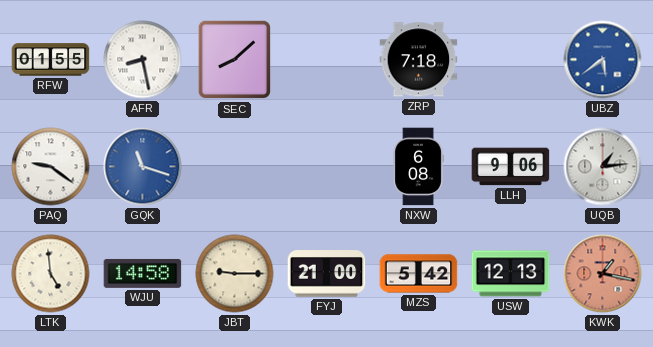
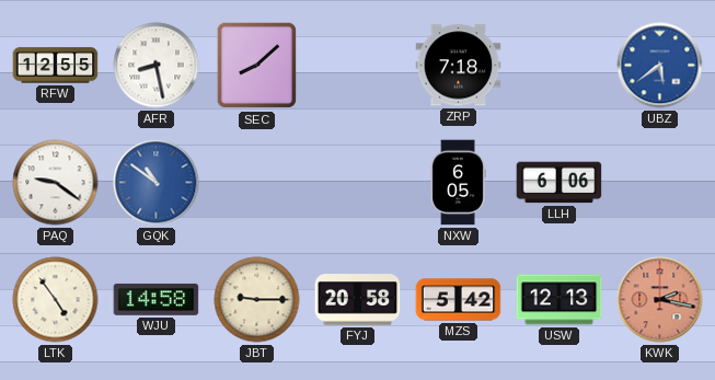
RFW: 01:55 -> 12:55
GQK: 11:18 -> 10:51
NXW: 6:08 -> 6:05
LLH: 9:06 -> 6:06
UQB: 1:14 -> none
LTK: 4:59 -> 4:54
FYJ: 21:00 -> 20:58
KWK: 1:17 -> 2:17
